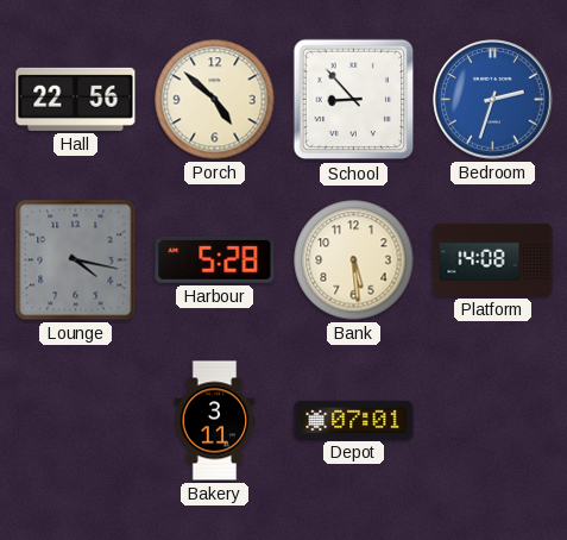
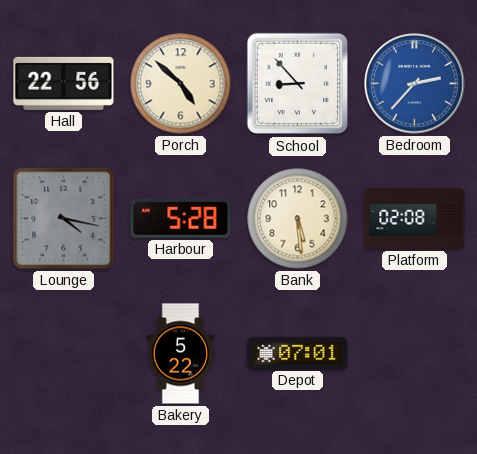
Bedroom: 2:33 -> 2:37
Platform: 14:08 -> 02:08
Bakery: 3:11 -> 5:22
